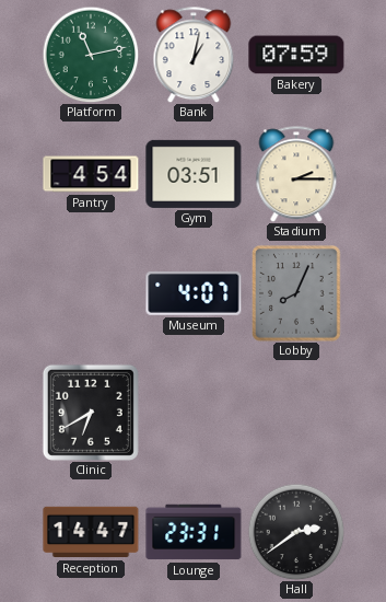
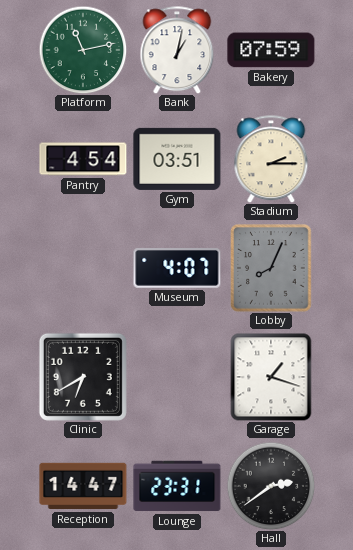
Garage: none -> 1:18
